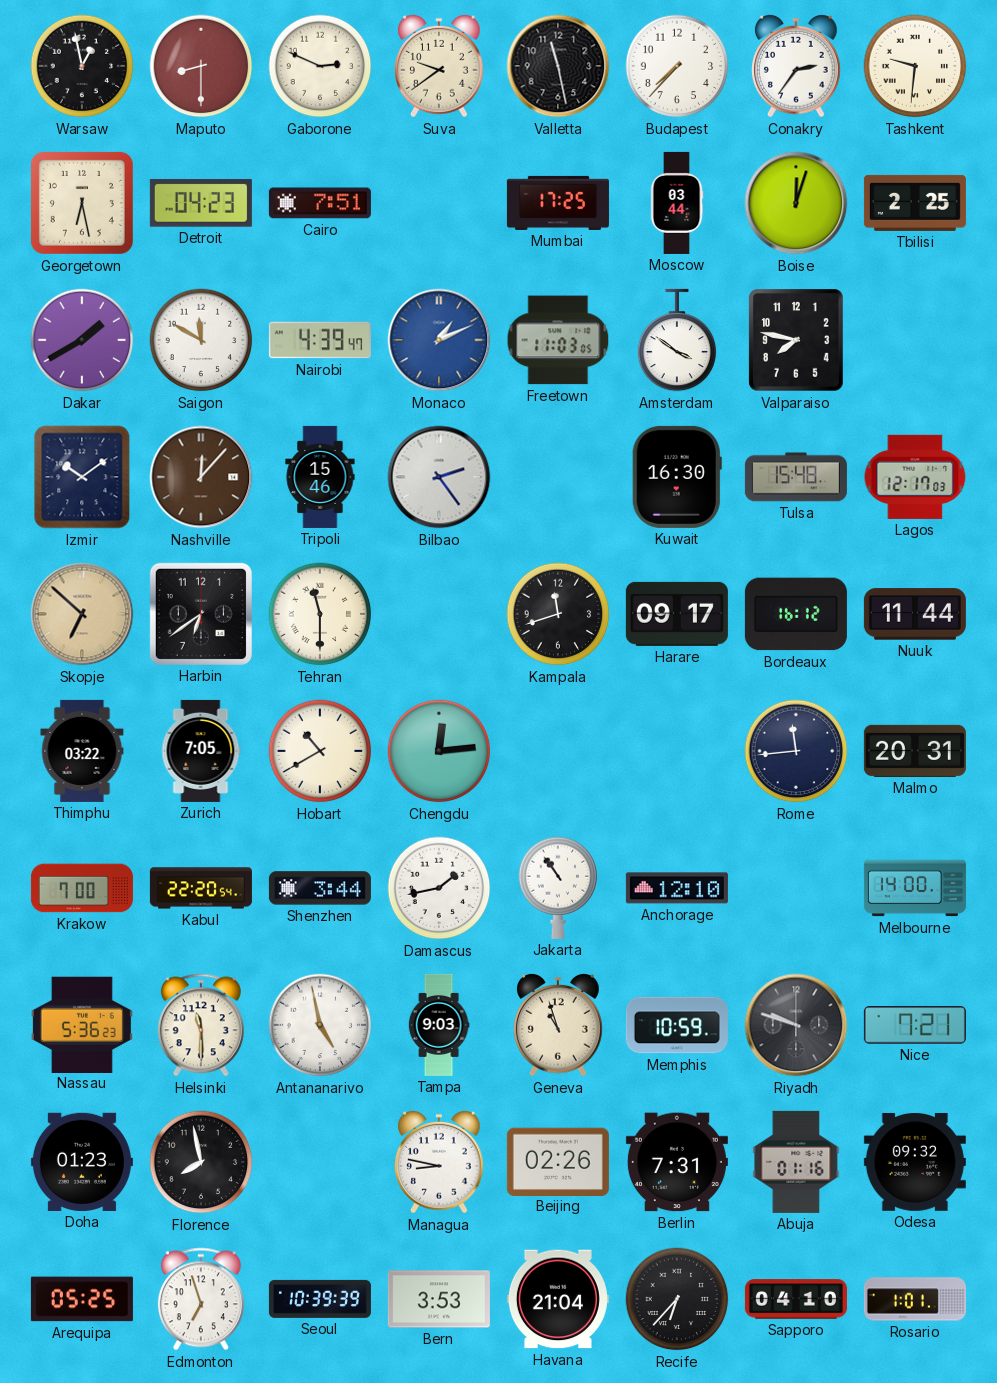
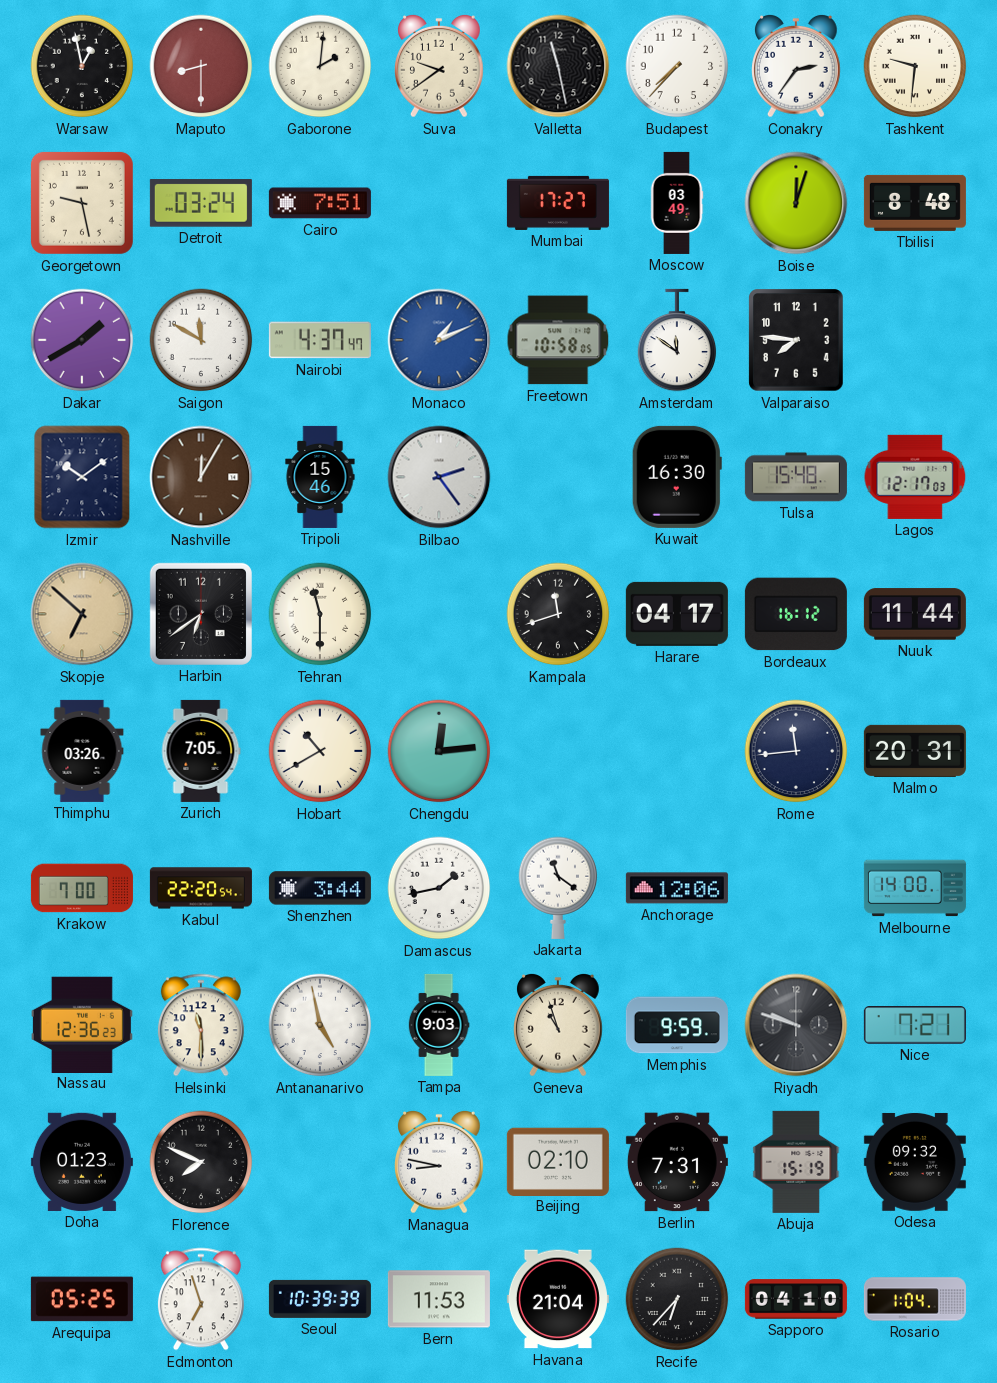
Gaborone: 2:49 -> 2:01
Georgetown: 6:28 -> 9:28
Detroit: 04:23 -> 03:24
Mumbai: 17:25 -> 17:27
Moscow: 03:44 -> 03:49
Tbilisi: 2:25 -> 8:48
Nairobi: 4:39 -> 4:37
Freetown: 11:03 -> 10:58
Amsterdam: 3:51 -> 11:51
Valparaiso: 7:47 -> 7:46
Nashville: 12:07 -> 12:05
Harare: 09:17 -> 04:17
Thimphu: 03:22 -> 03:26
Jakarta: 10:54 -> 11:21
Anchorage: 12:10 -> 12:06
Nassau: 5:36 -> 12:36
Memphis: 10:59 -> 9:59
Florence: 7:58 -> 7:49
Beijing: 02:26 -> 02:10
Abuja: 01:16 -> 15:19
Bern: 3:53 -> 11:53
Rosario: 1:01 -> 1:04
